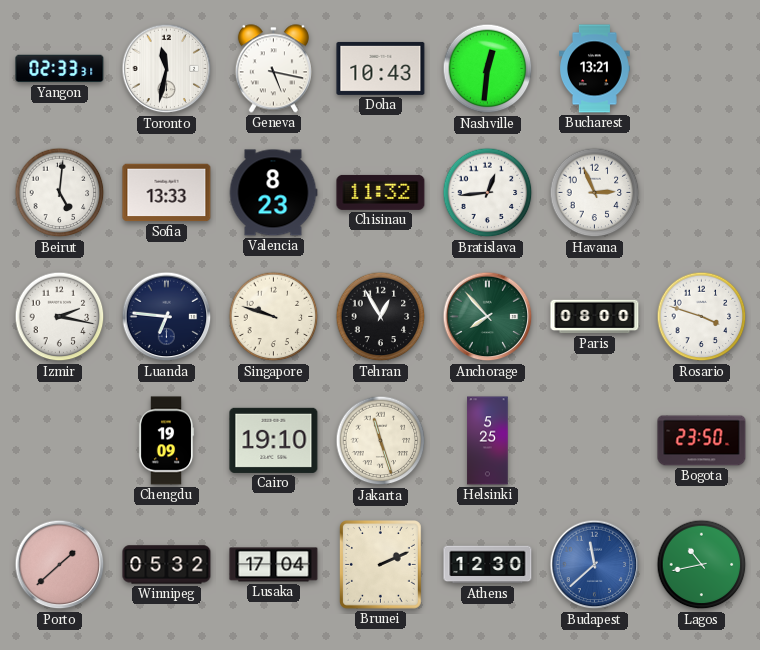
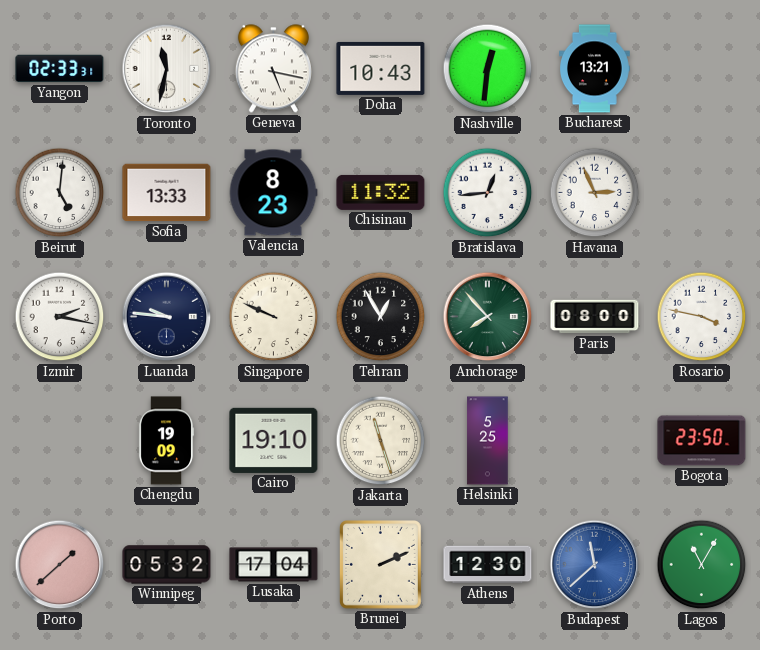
Luanda: 6:46 -> 9:46
Singapore: 9:48 -> 9:49
Rosario: 3:48 -> 3:47
Lagos: 10:43 -> 11:05
